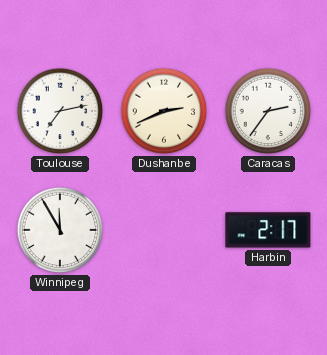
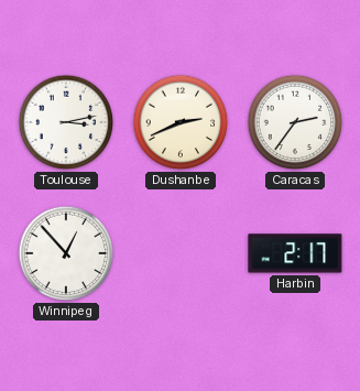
Toulouse: 7:13 -> 3:13
Winnipeg: 11:55 -> 12:53
